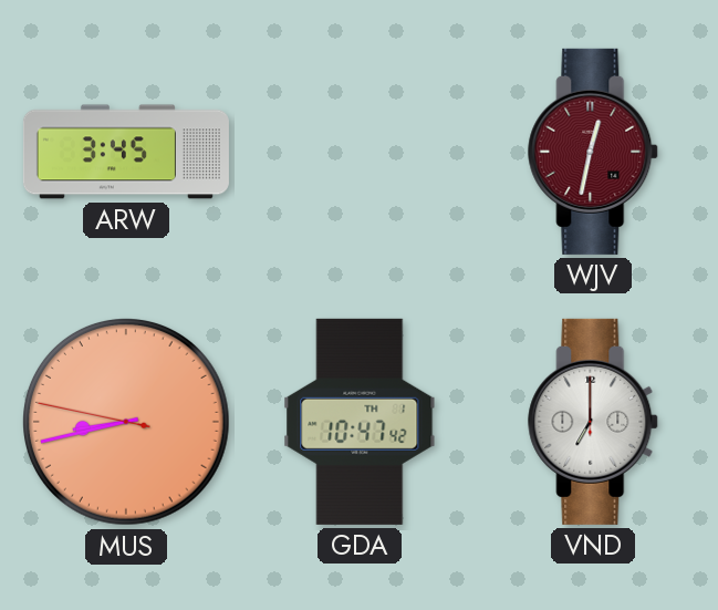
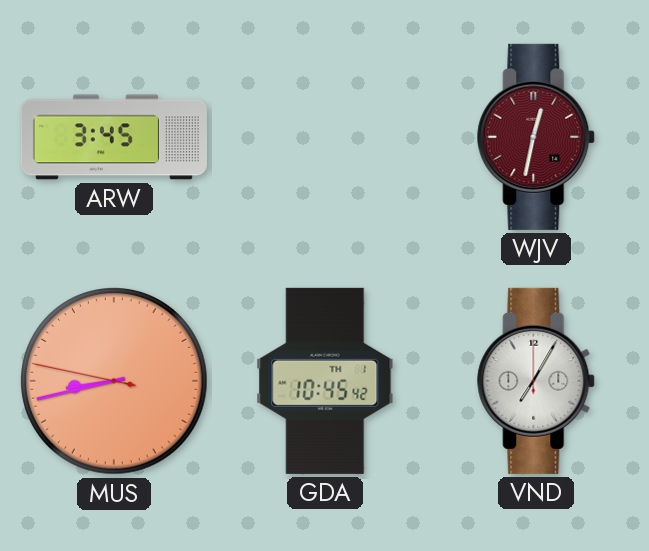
GDA: 10:47 -> 10:45
VND: 7:00 -> 7:05
